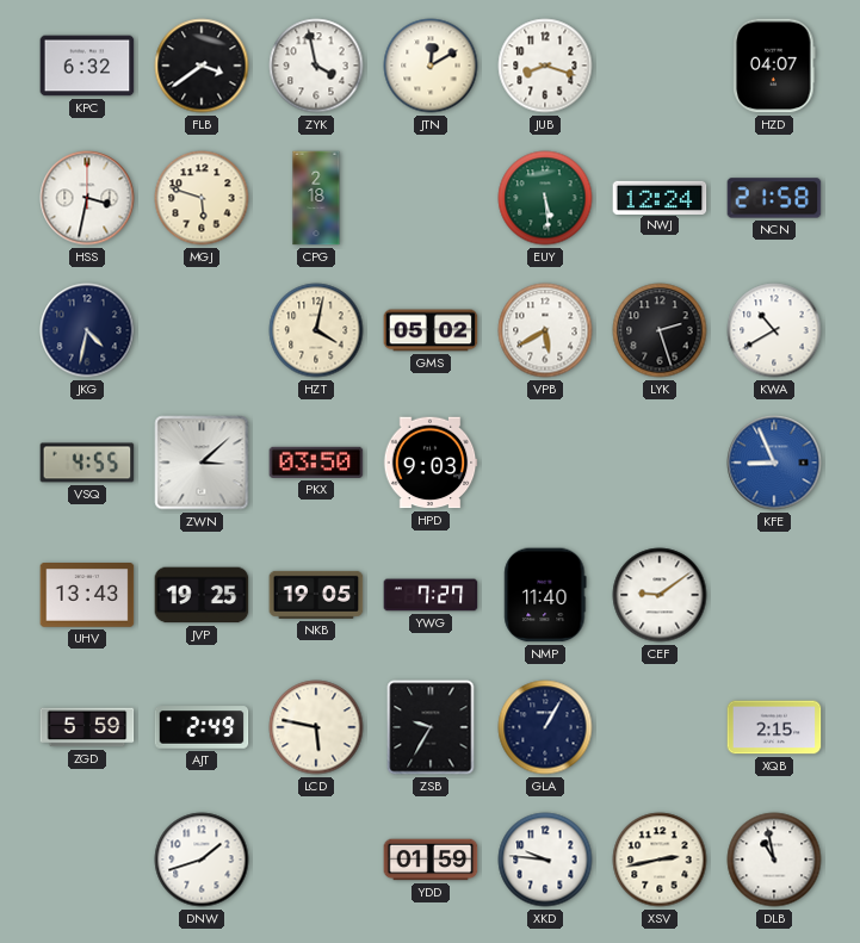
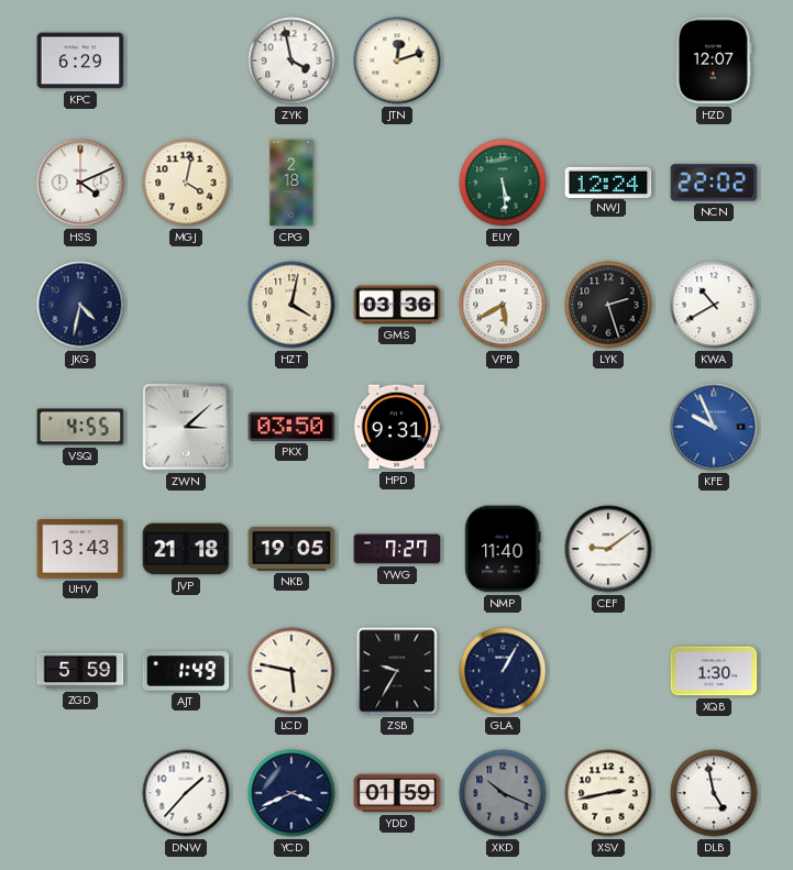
KPC: 6:32 -> 6:29
FLB: 3:39 -> none
JTN: 12:10 -> 12:12
JUB: 8:18 -> none
HZD: 04:07 -> 12:07
HSS: 3:32 -> 4:11
MGJ: 5:48 -> 4:02
NCN: 21:58 -> 22:02
GMS: 05:02 -> 03:36
HPD: 9:03 -> 9:31
KFE: 8:56 -> 9:56
JVP: 19:25 -> 21:18
AJT: 2:49 -> 1:49
XQB: 2:15 -> 1:30
DNW: 1:42 -> 1:37
YCD: none -> 3:41
XKD: 9:46 -> 10:19
XKD dial: white -> grey
DLB: 10:58 -> 4:58
